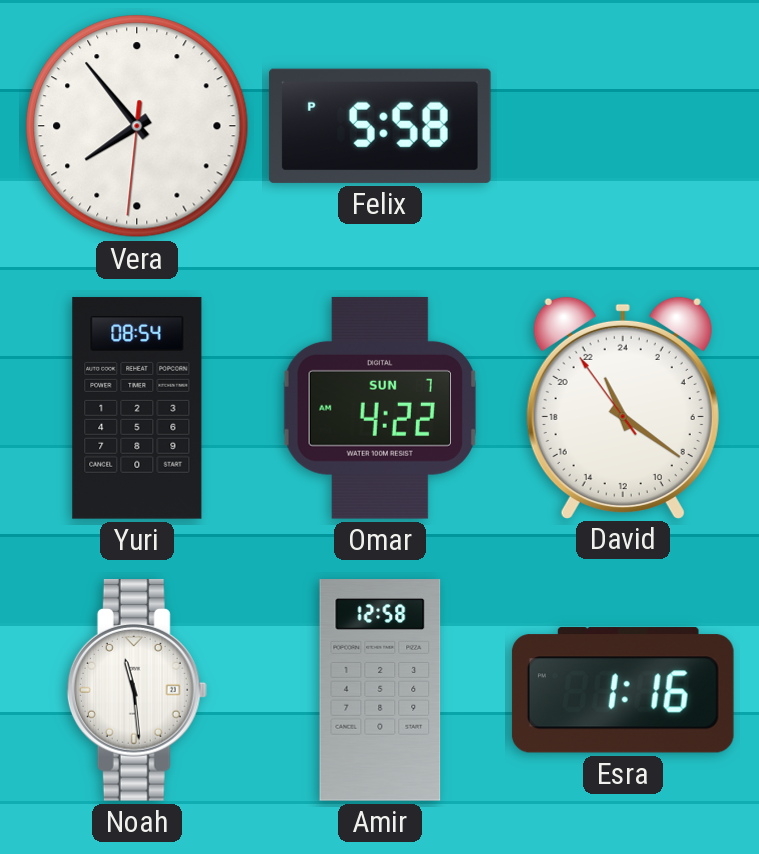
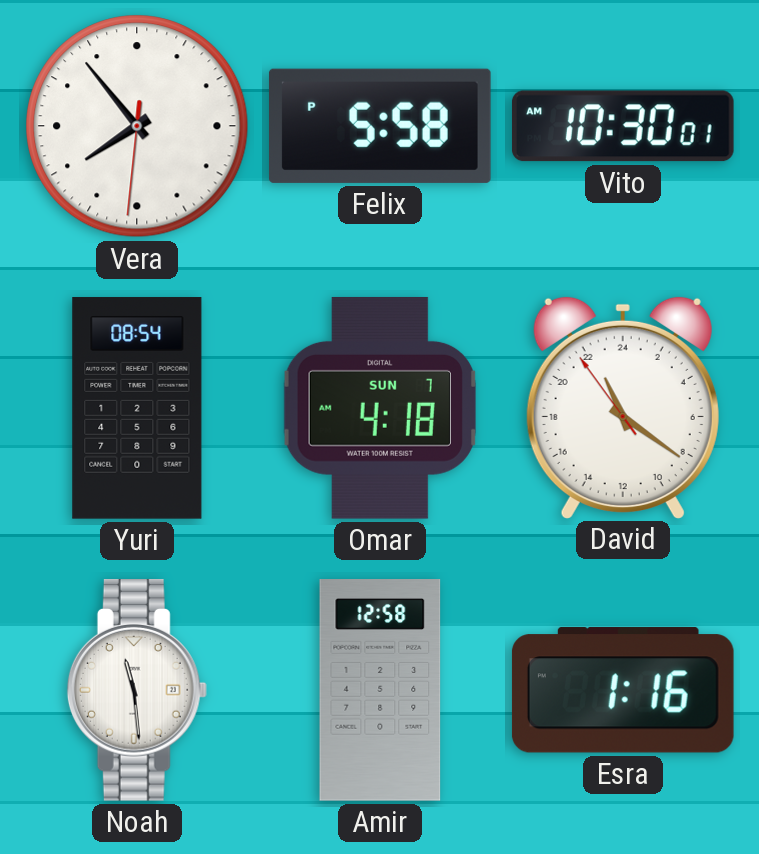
Vito: none -> 10:30
Omar: 4:22 -> 4:18
